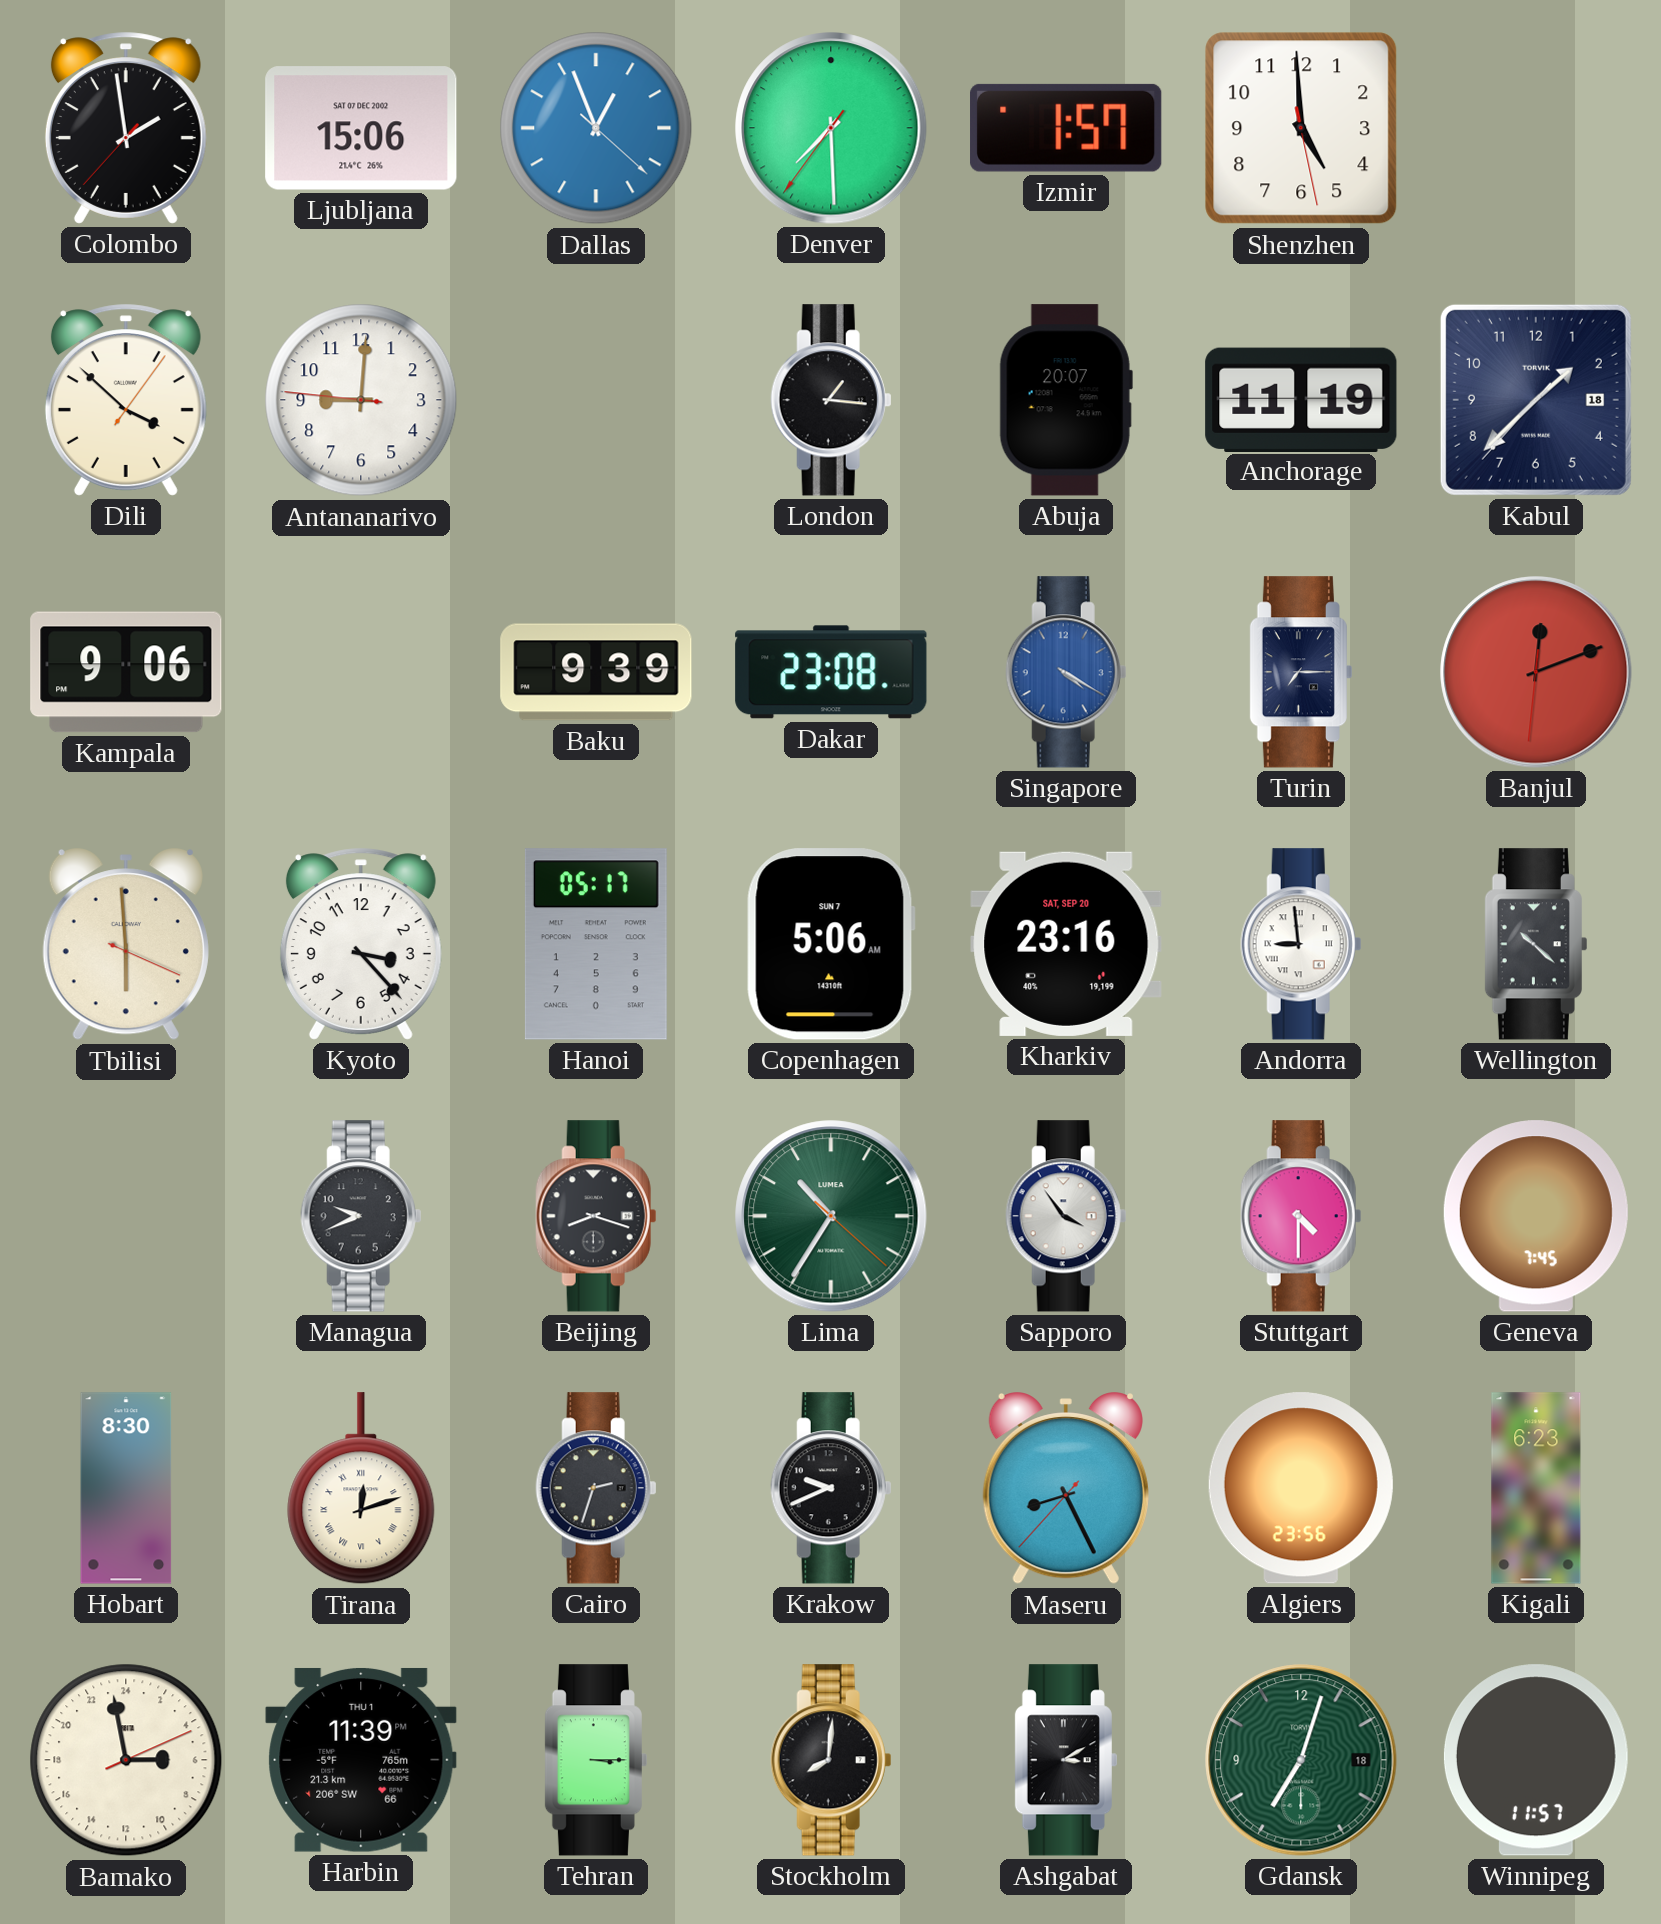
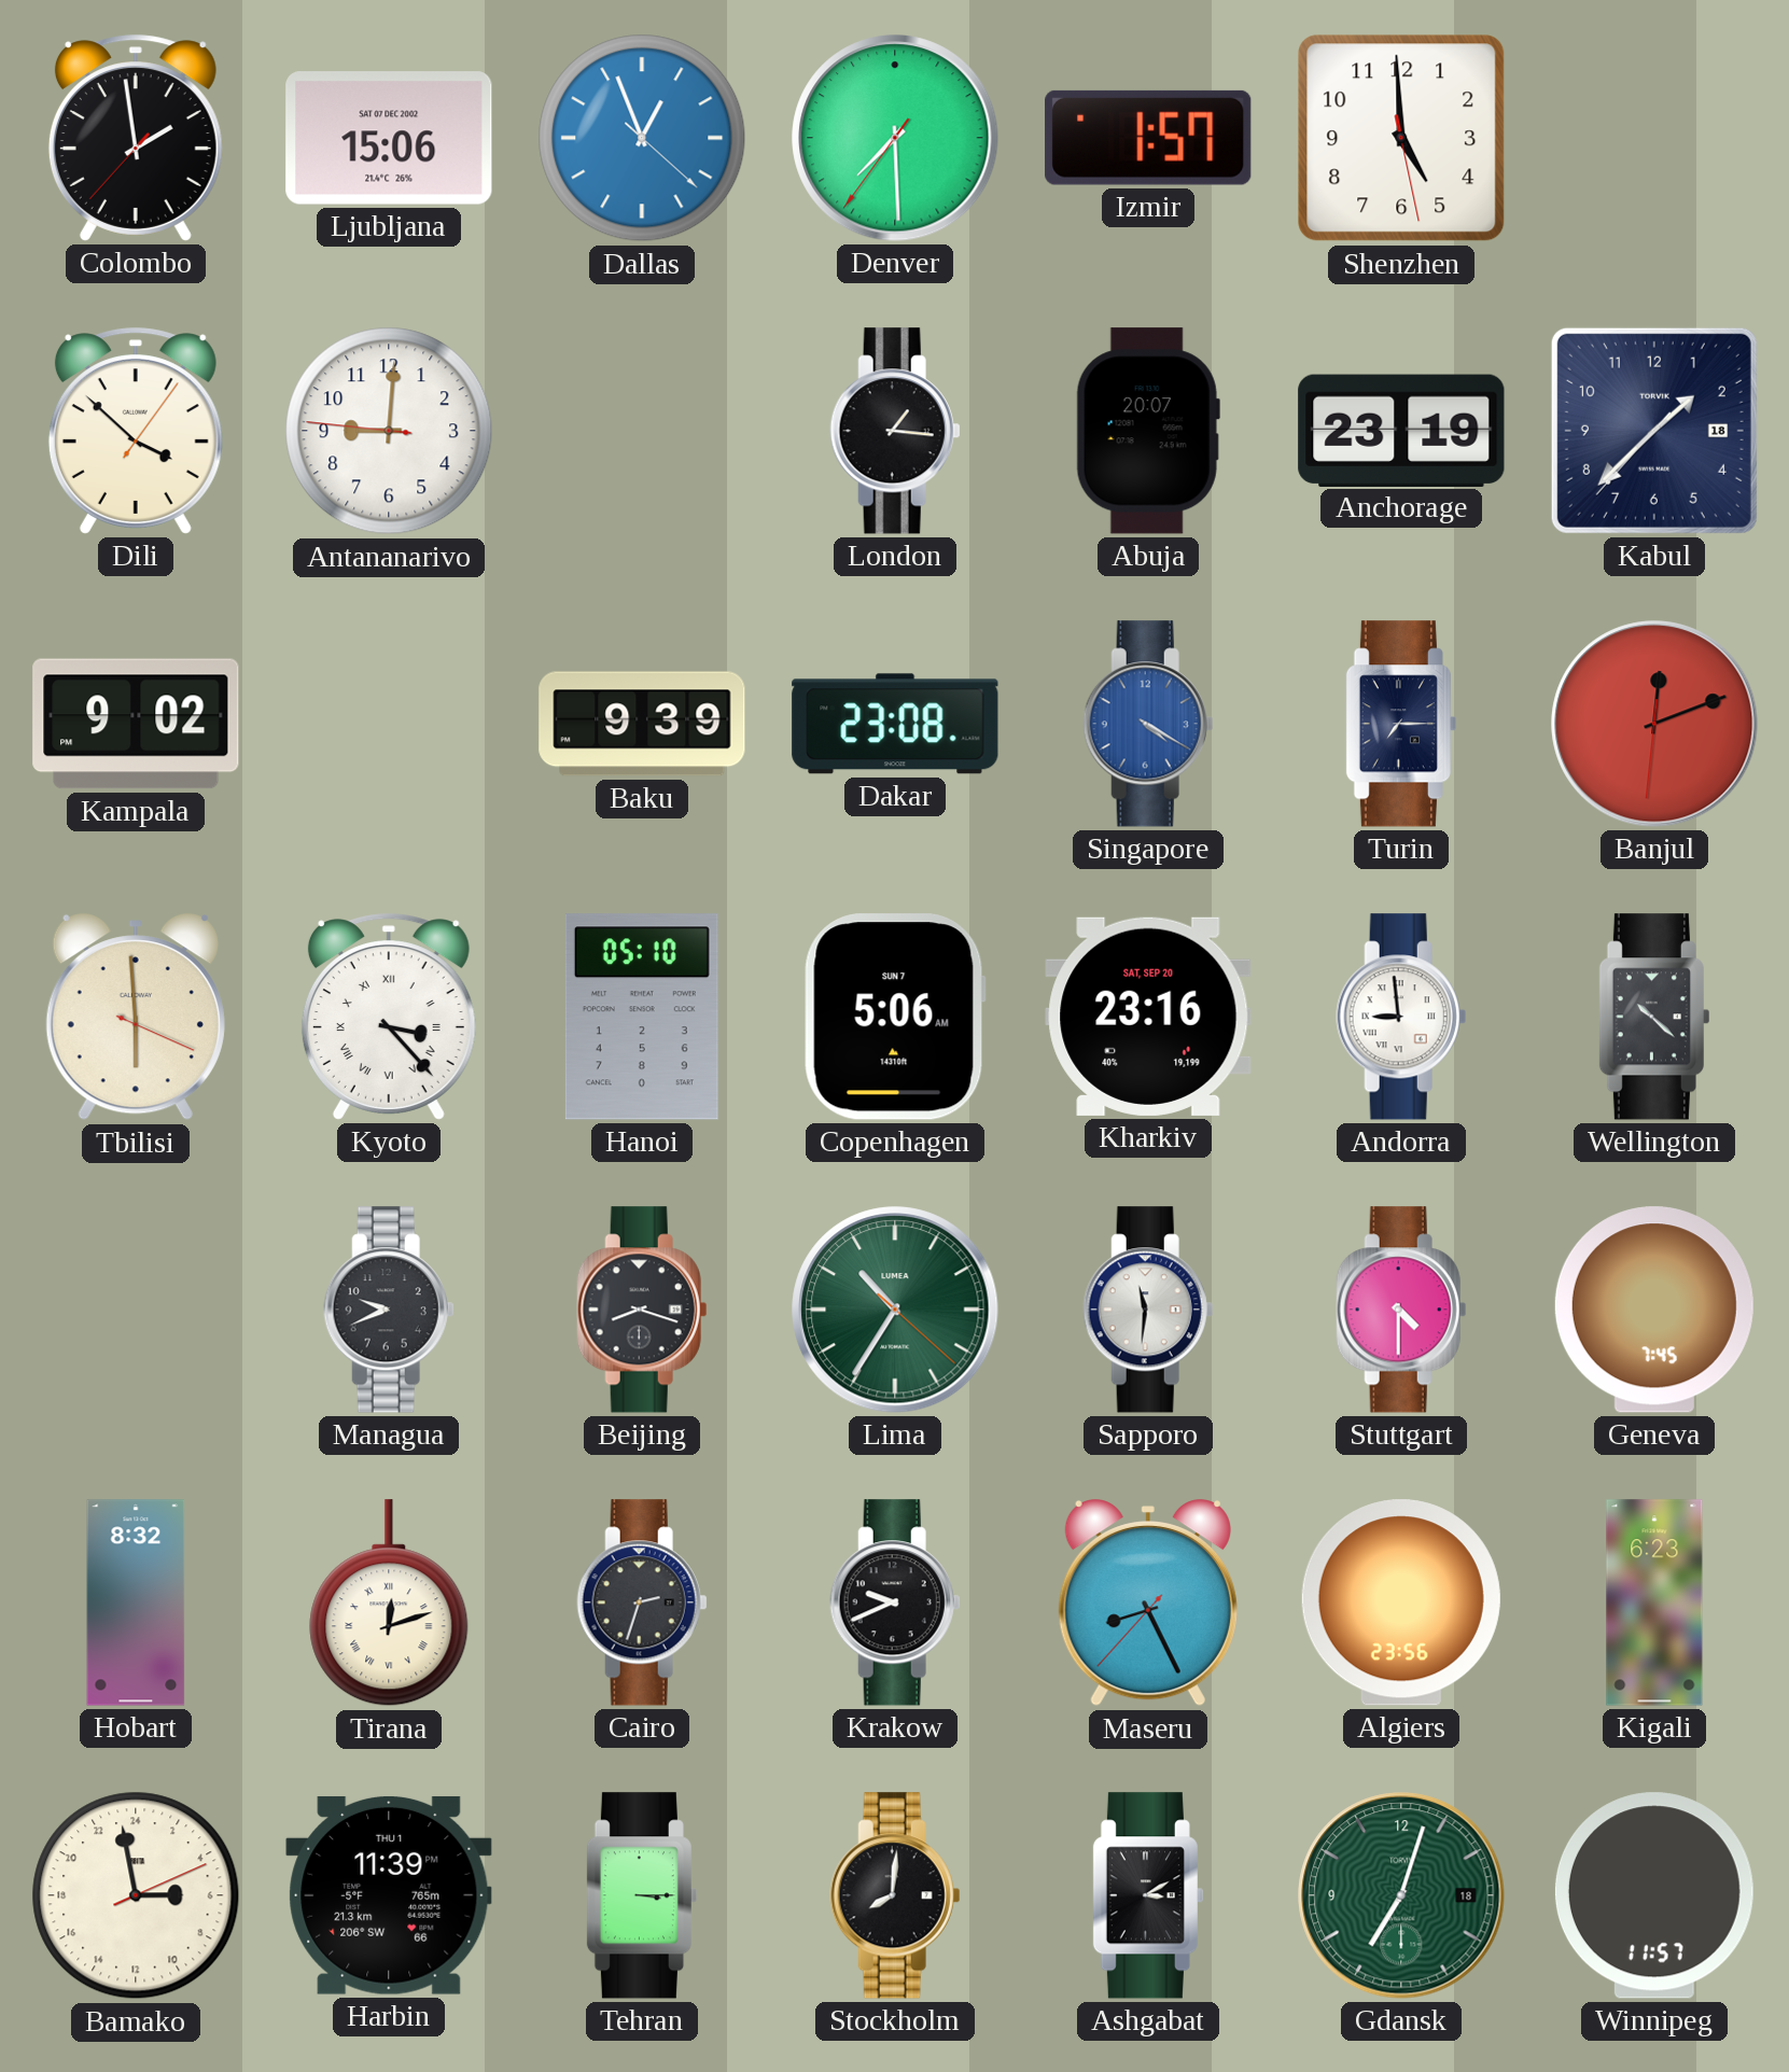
Anchorage: 11:19 -> 23:19
Kampala: 9:06 -> 9:02
Kyoto numerals: Arabic -> Roman
Hanoi: 05:17 -> 05:10
Sapporo: 3:54 -> 11:31
Hobart: 8:30 -> 8:32
